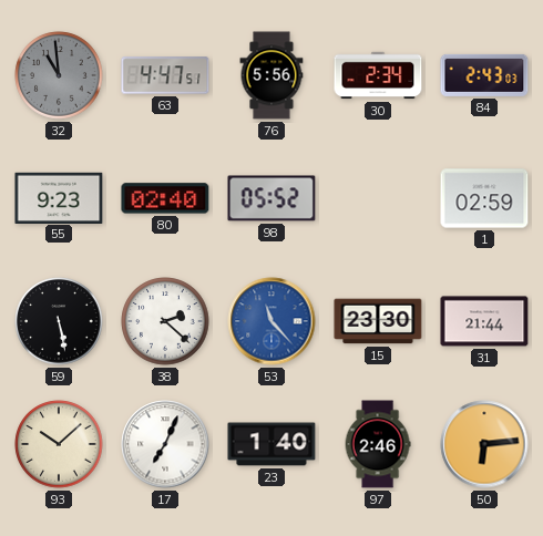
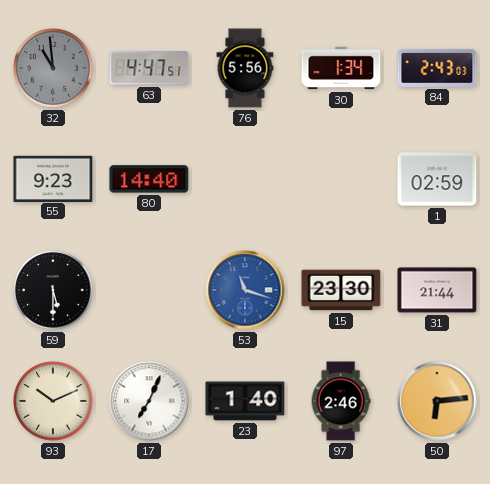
30: 2:34 -> 1:34
80: 02:40 -> 14:40
98: 05:52 -> none
59: 5:28 -> 5:30
38: 2:22 -> none
53: 11:23 -> 11:18
93: 10:08 -> 10:11
